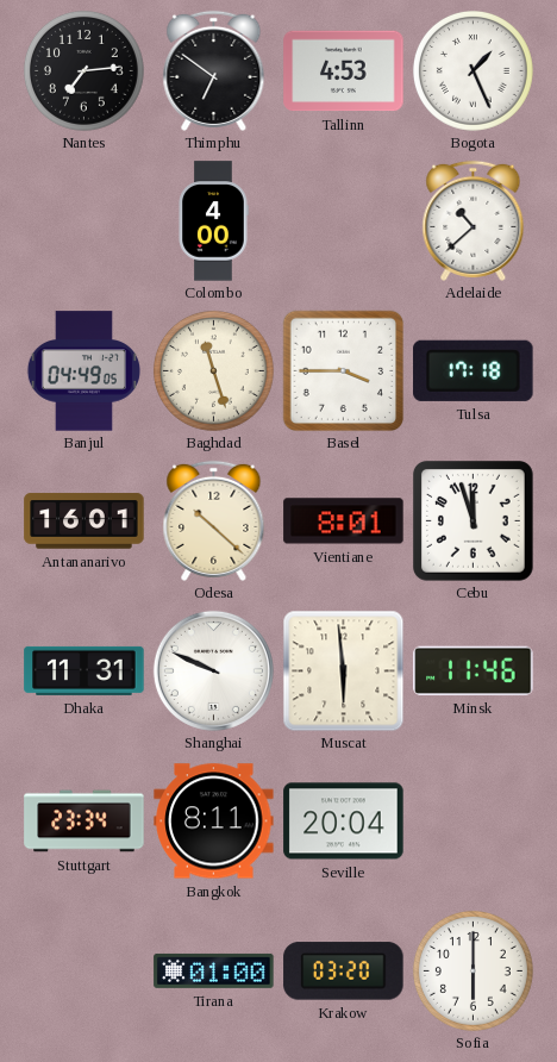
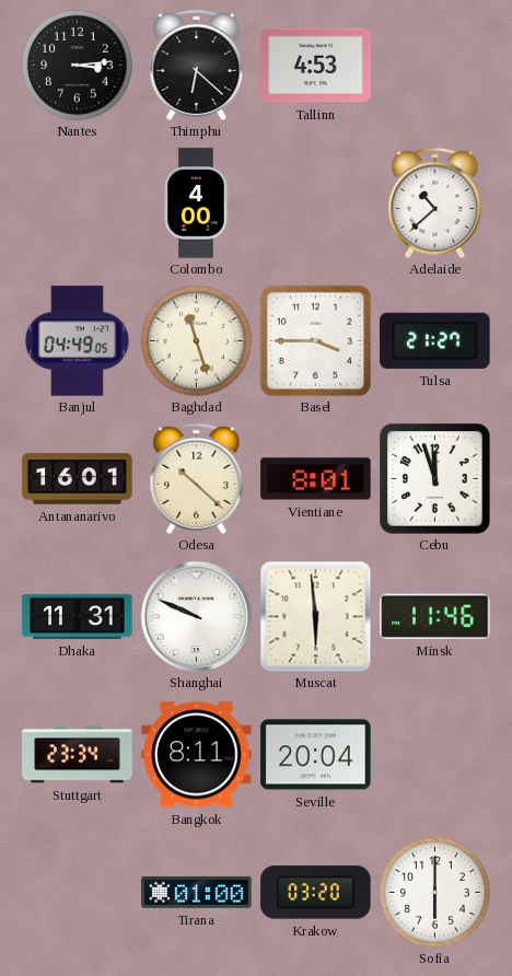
Nantes: 7:14 -> 3:14
Thimphu: 6:51 -> 6:22
Bogota: 1:26 -> none
Tulsa: 17:18 -> 21:27
